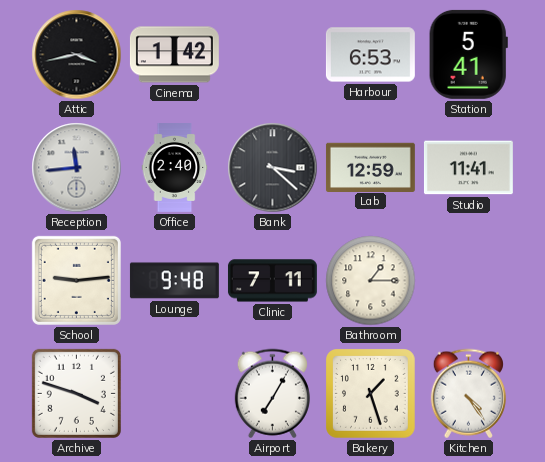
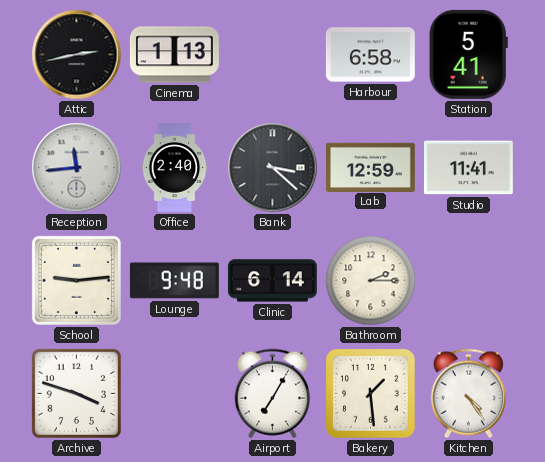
Attic: 3:43 -> 2:43
Cinema: 1:42 -> 1:13
Harbour: 6:53 -> 6:58
Clinic: 7:11 -> 6:14
Bathroom: 1:15 -> 2:15
Bakery: 1:27 -> 1:29
